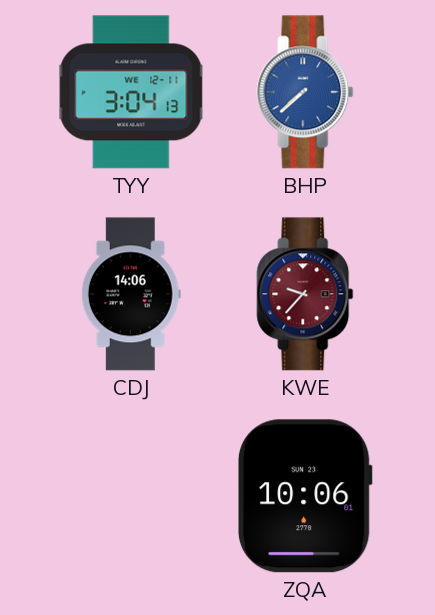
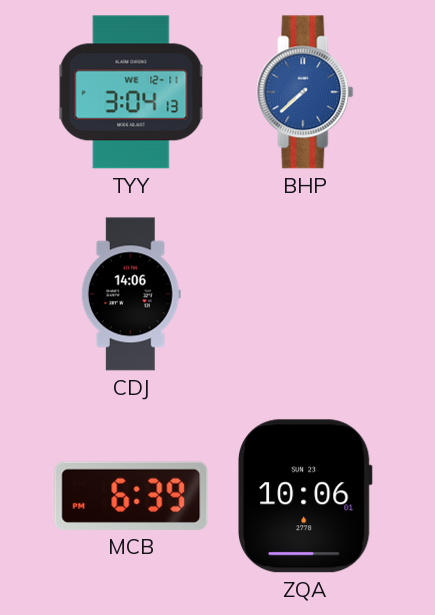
KWE: 9:37 -> none
MCB: none -> 6:39
